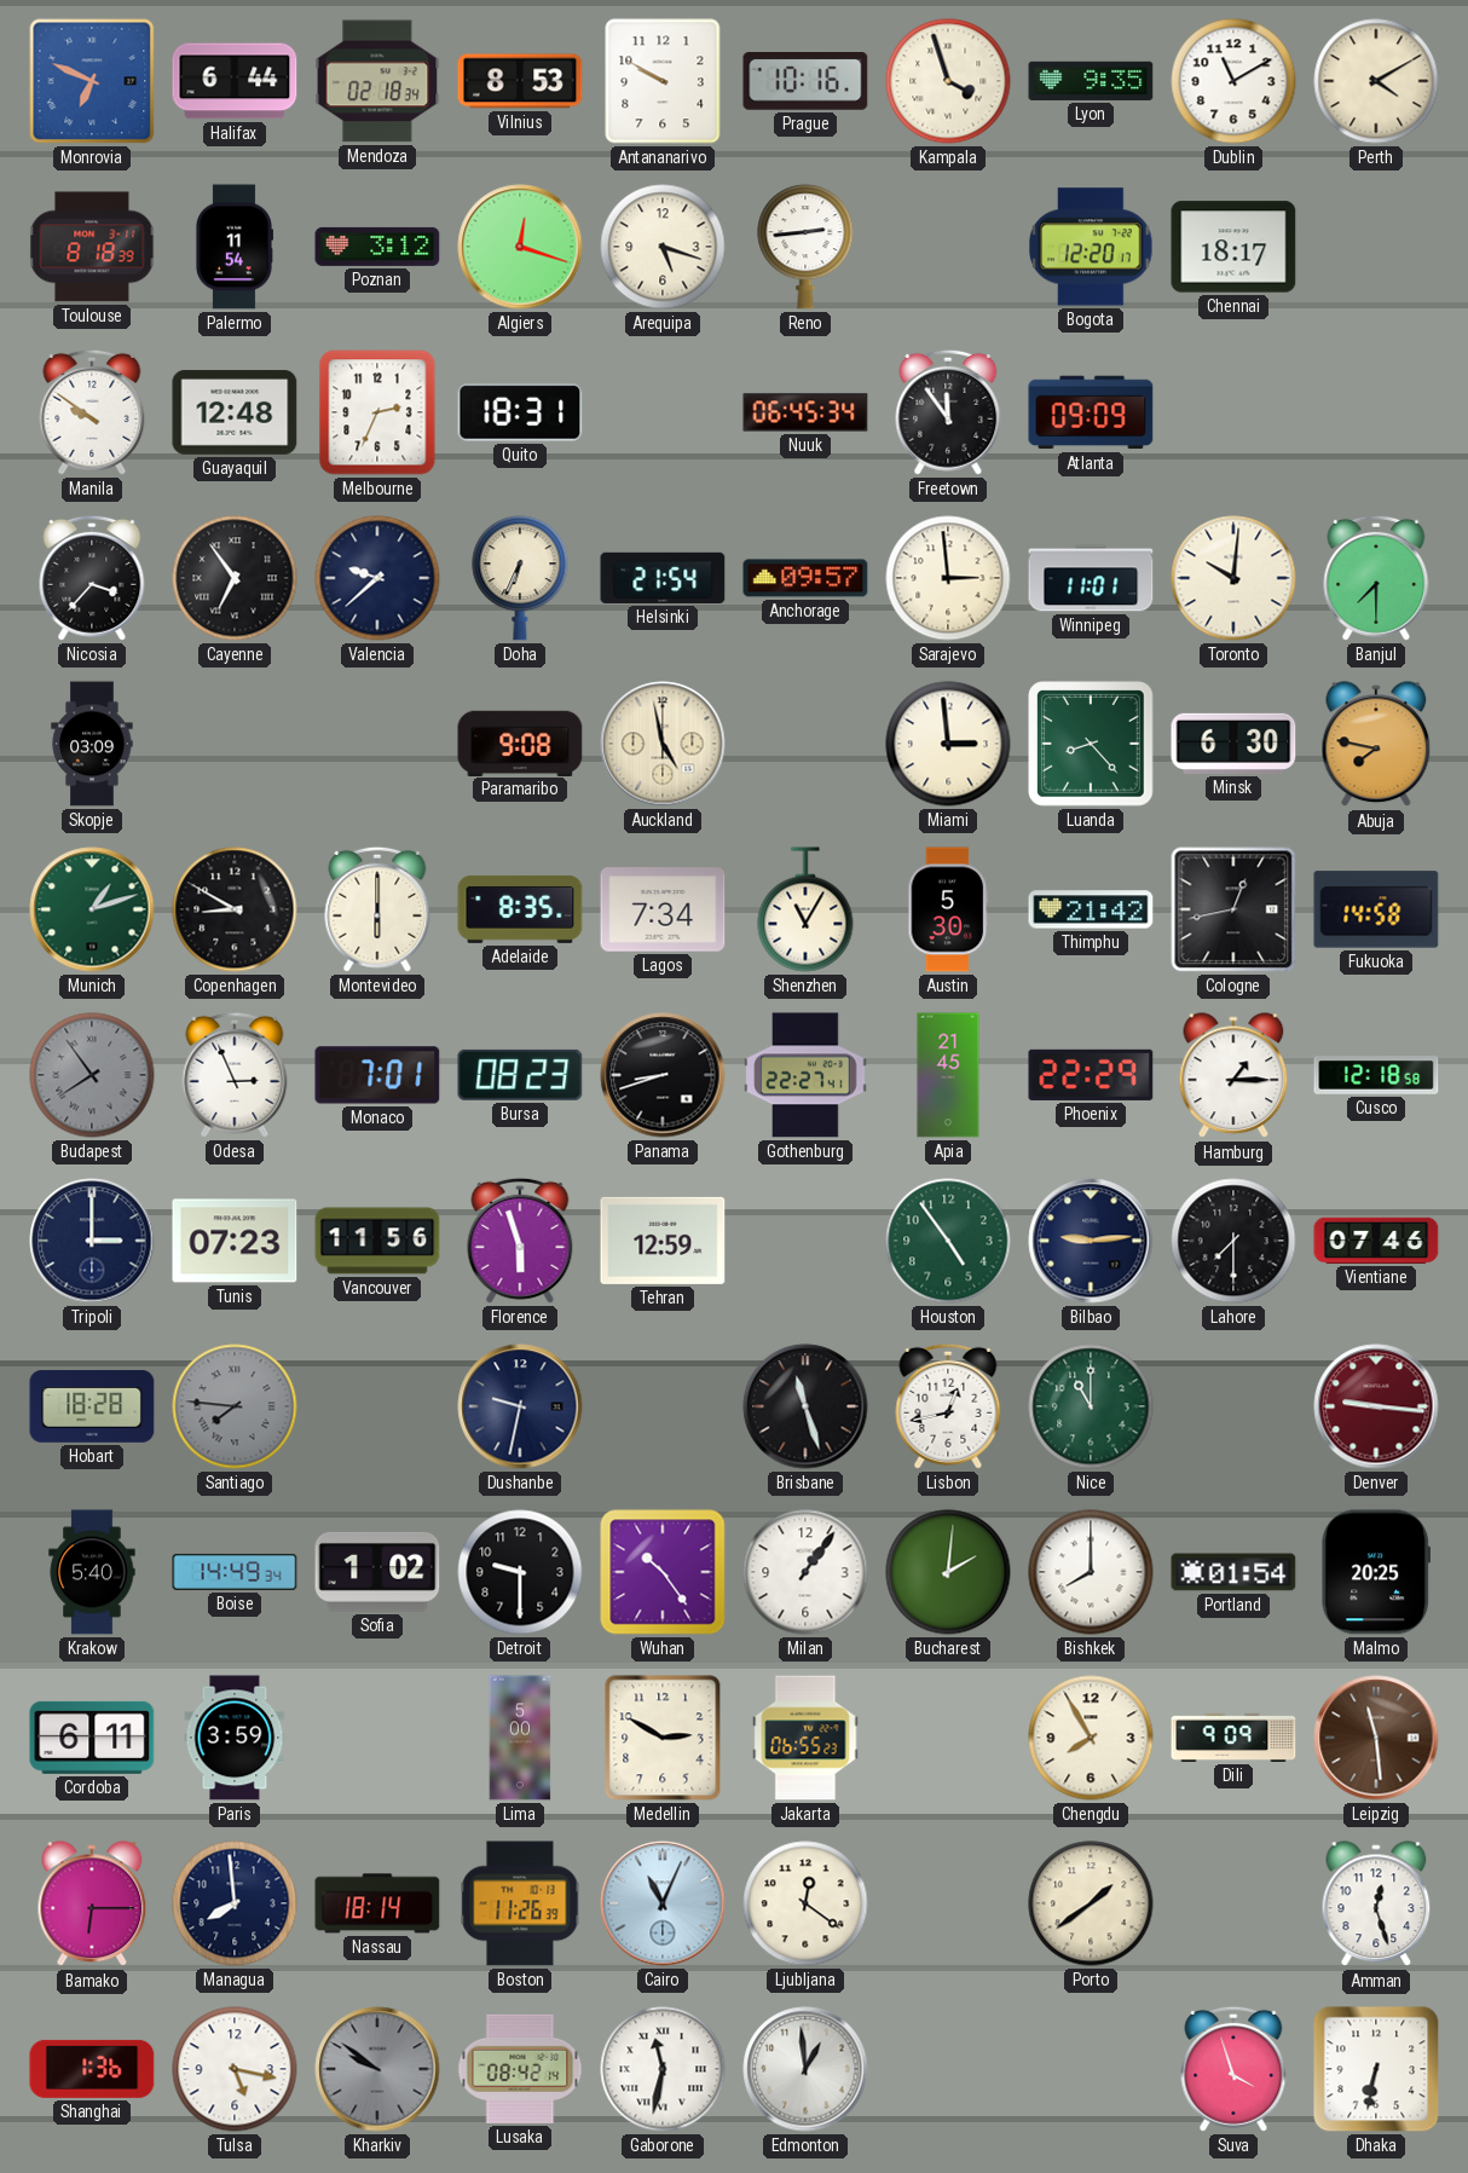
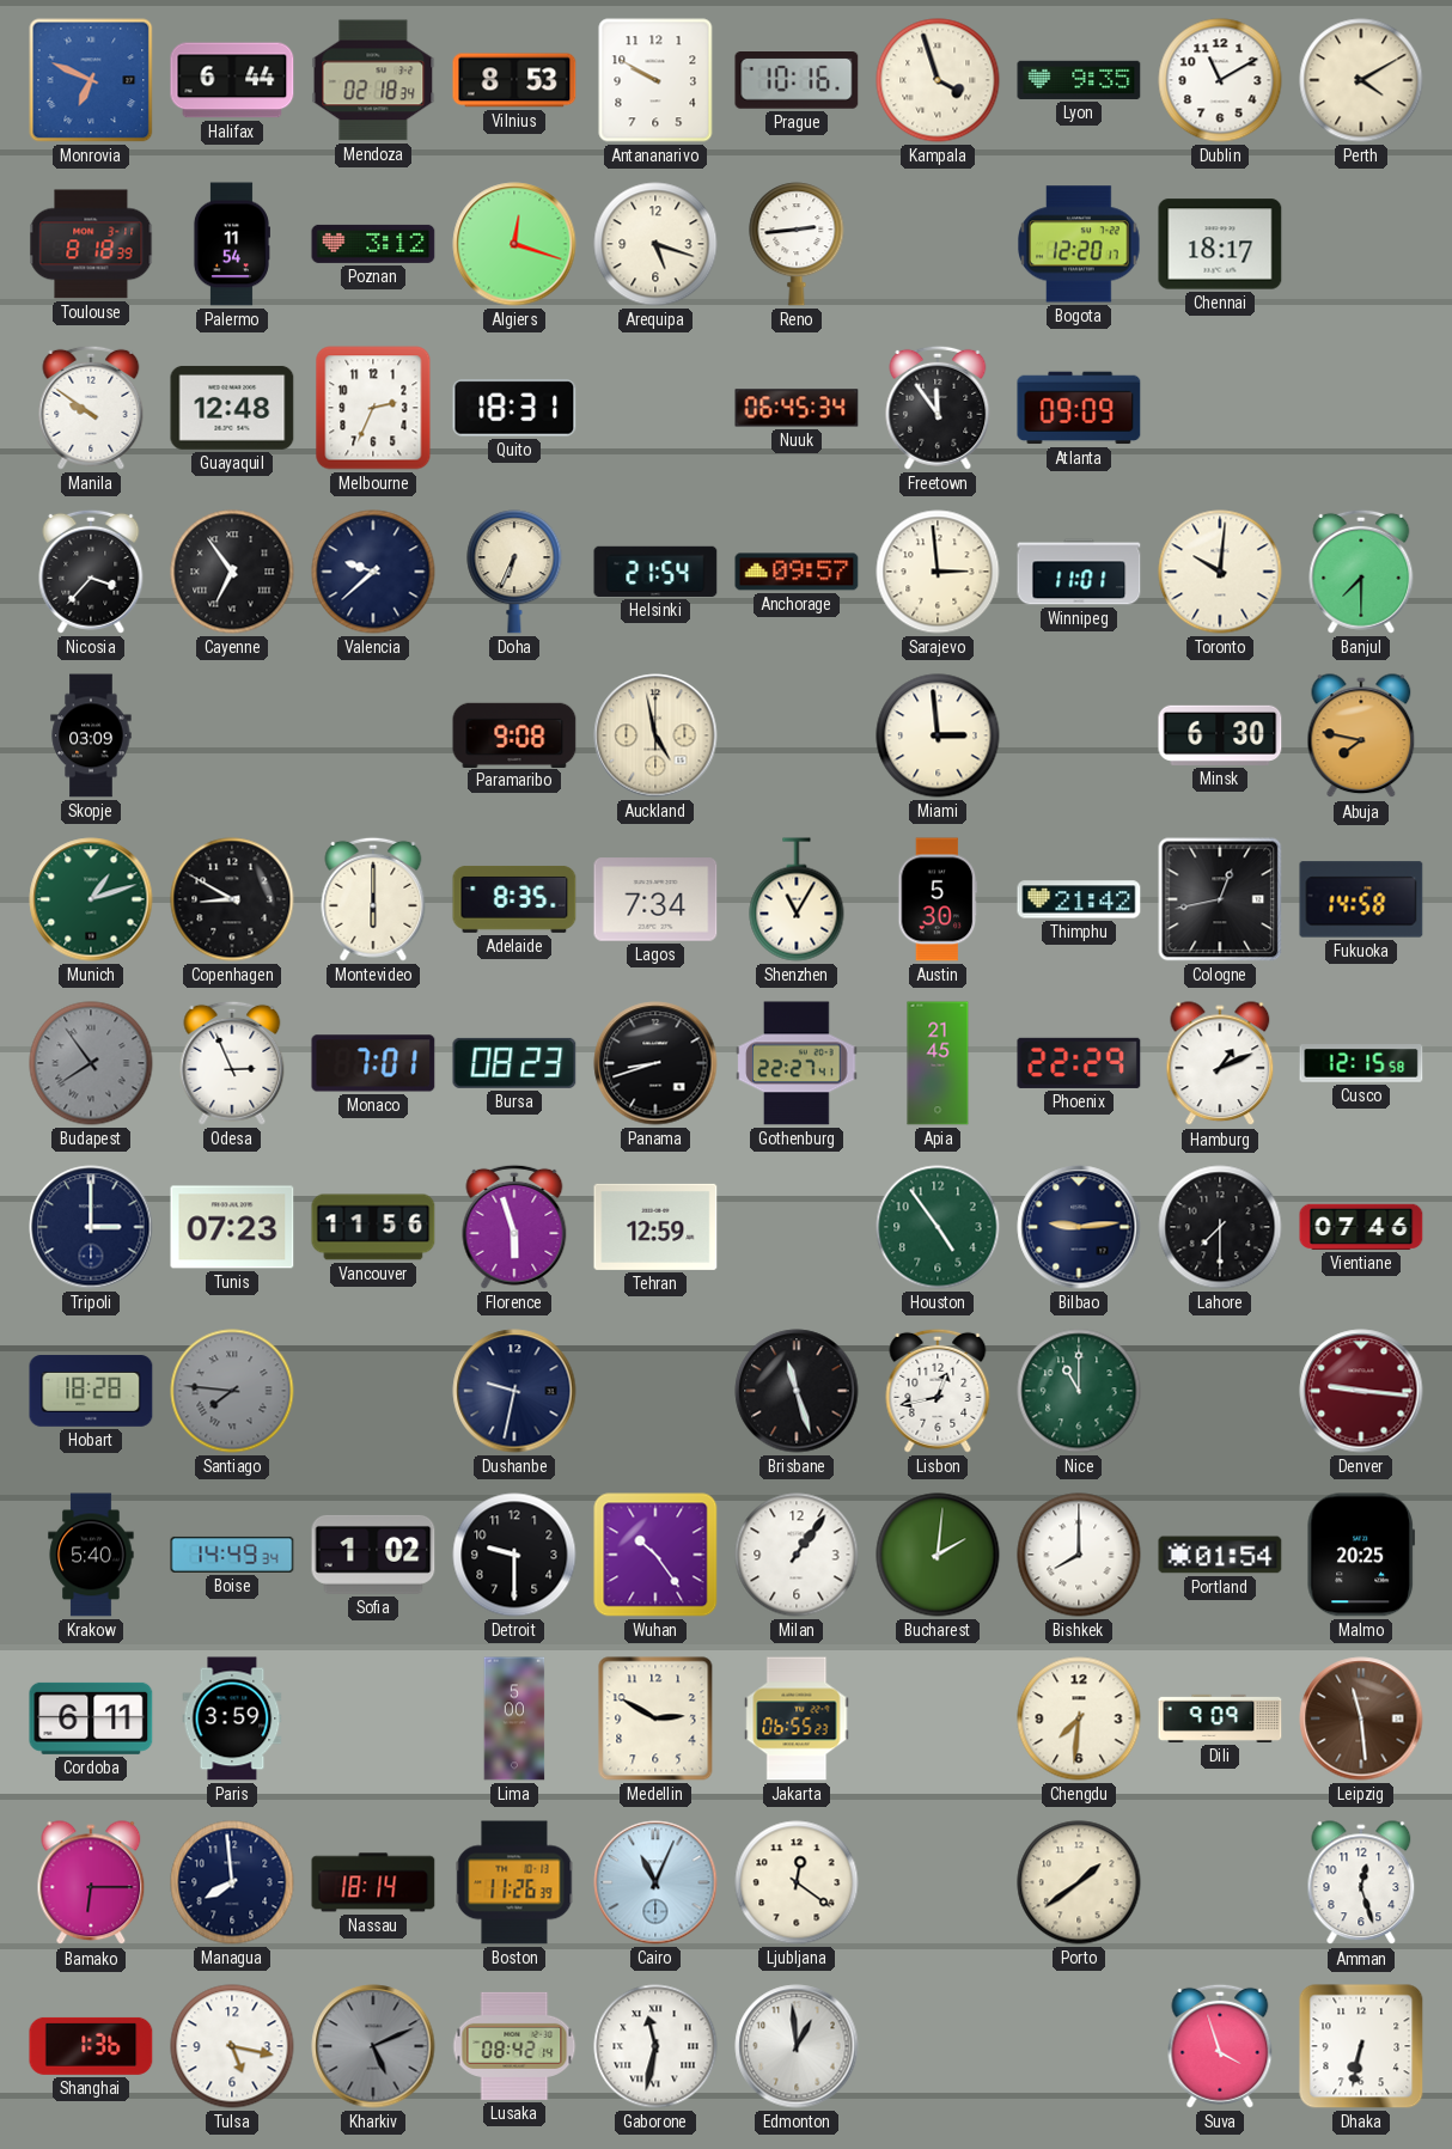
Luanda: 8:23 -> none
Hamburg: 1:15 -> 1:11
Cusco: 12:18 -> 12:15
Chengdu: 7:55 -> 7:31
Kharkiv: 9:51 -> 5:11
